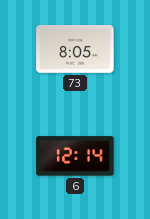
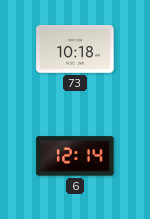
73: 8:05 -> 10:18
